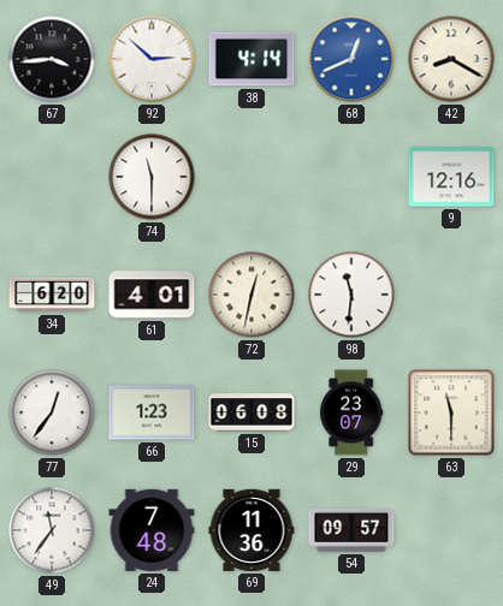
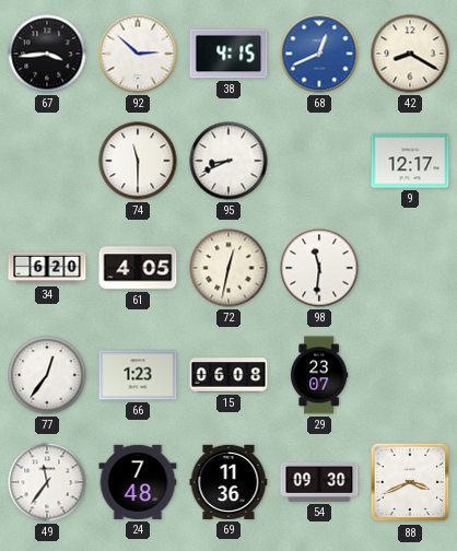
38: 4:14 -> 4:15
95: none -> 8:41
9: 12:16 -> 12:17
61: 4:01 -> 4:05
63: 11:30 -> none
54: 09:57 -> 09:30
88: none -> 3:41
